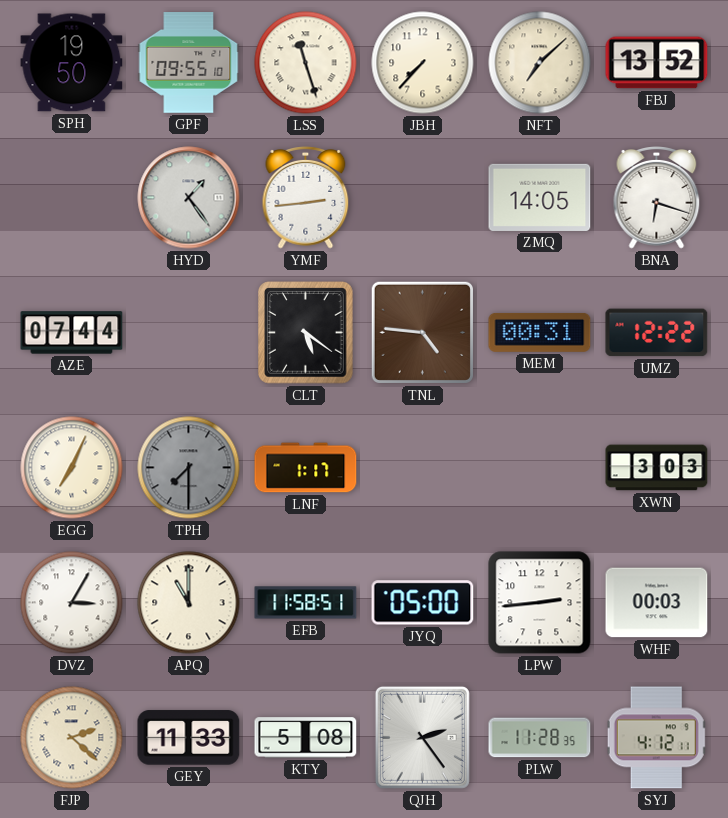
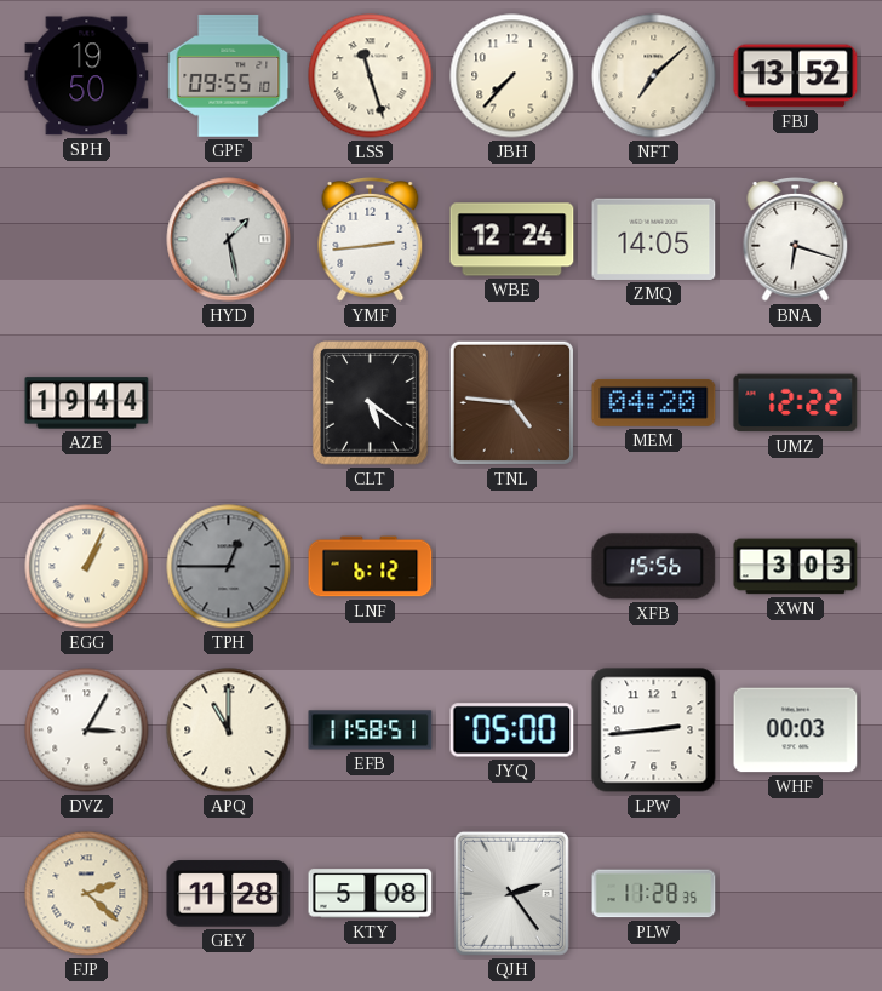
HYD: 1:24 -> 1:28
WBE: none -> 12:24
AZE: 07:44 -> 19:44
MEM: 00:31 -> 04:20
EGG: 7:04 -> 1:04
TPH: 7:30 -> 12:45
LNF: 1:17 -> 6:12
XFB: none -> 15:56
GEY: 11:33 -> 11:28
SYJ: 4:12 -> none
